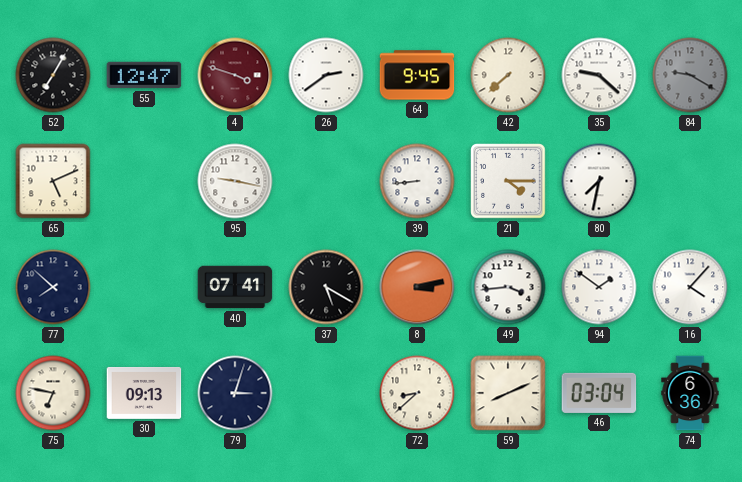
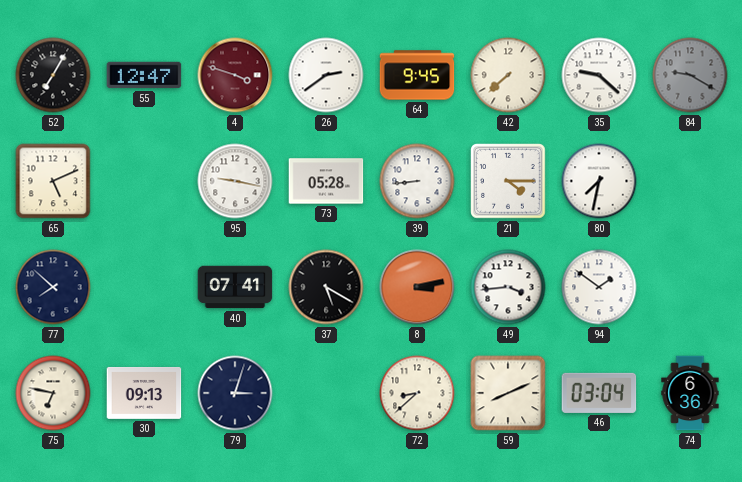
73: none -> 05:28
16: 4:07 -> none
